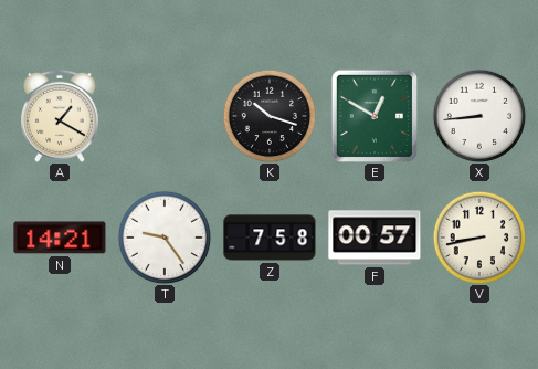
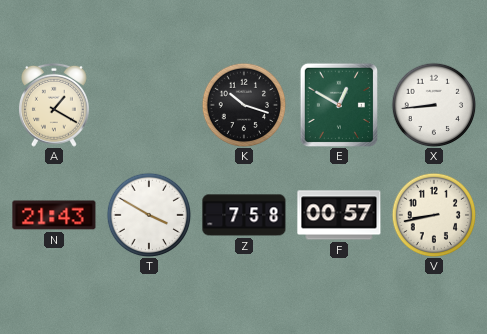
N: 14:21 -> 21:43
T: 9:24 -> 3:50
